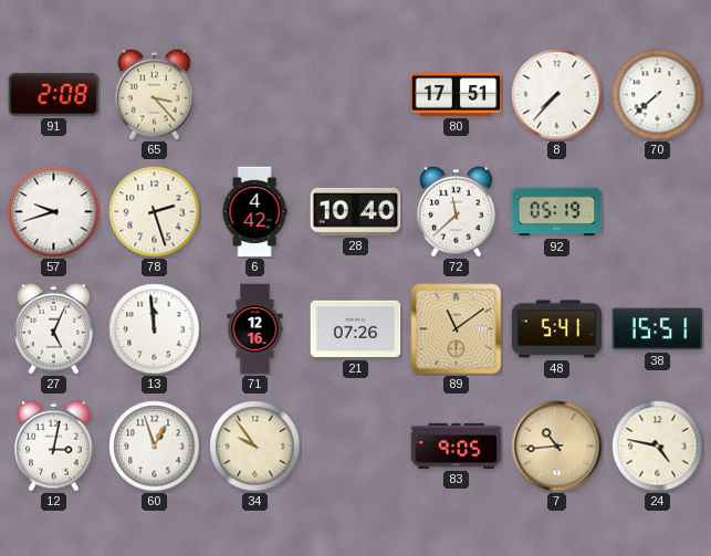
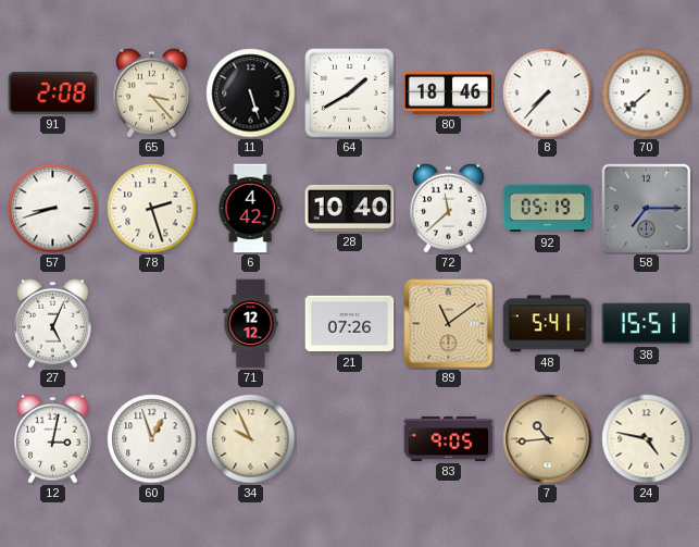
11: none -> 5:27
64: none -> 1:40
80: 17:51 -> 18:46
57: 9:42 -> 8:42
58: none -> 7:15
13: 11:59 -> none
71: 12:16 -> 12:12
34: 9:54 -> 9:56
